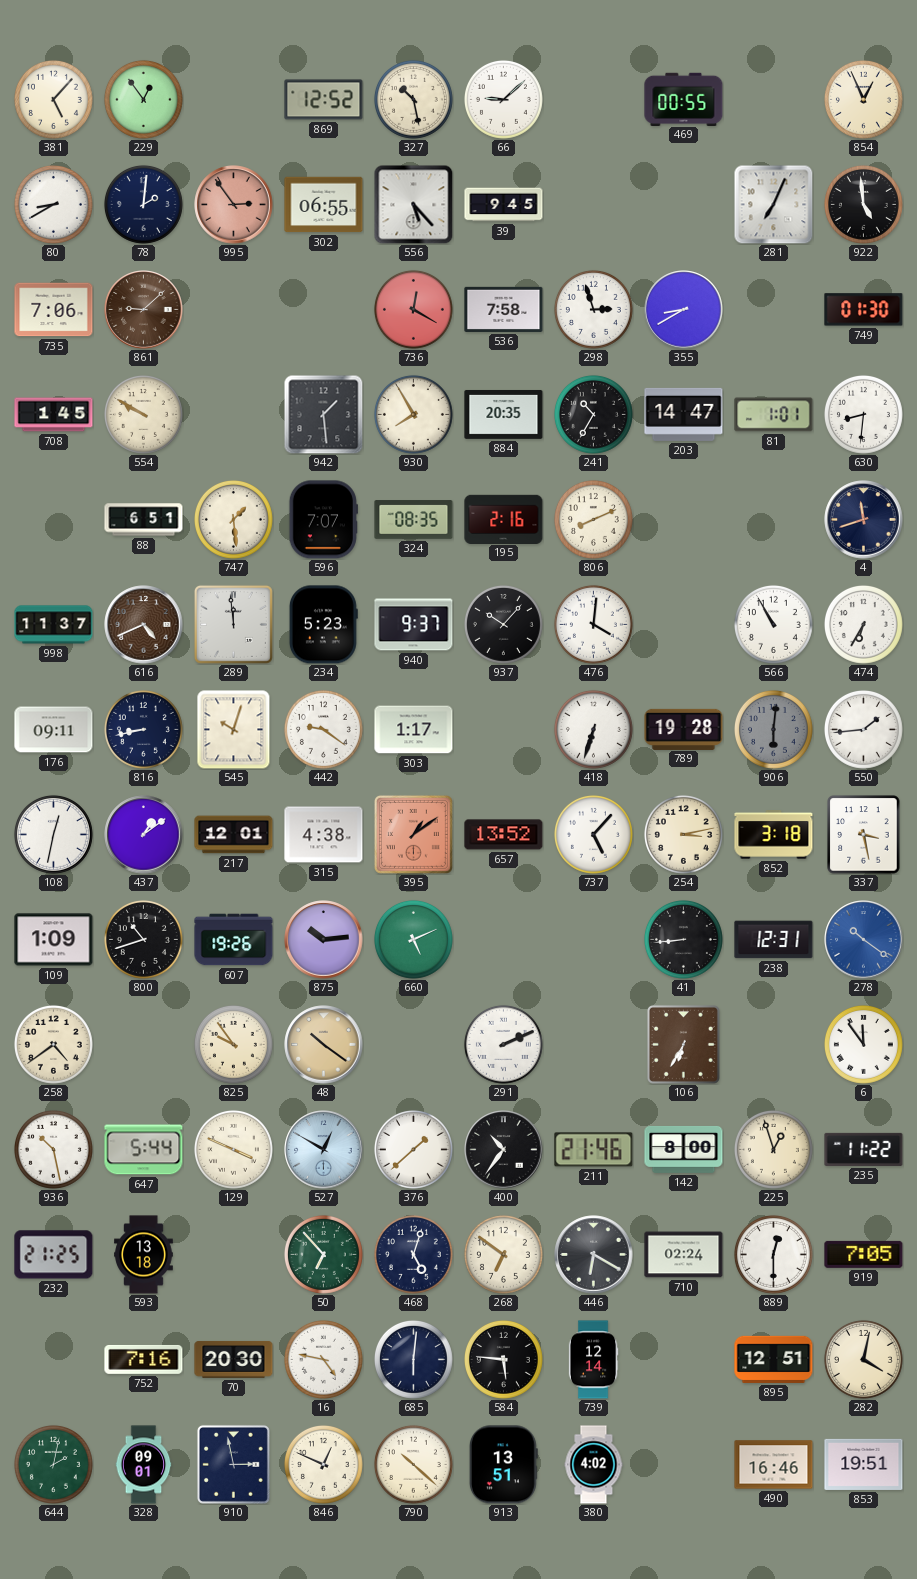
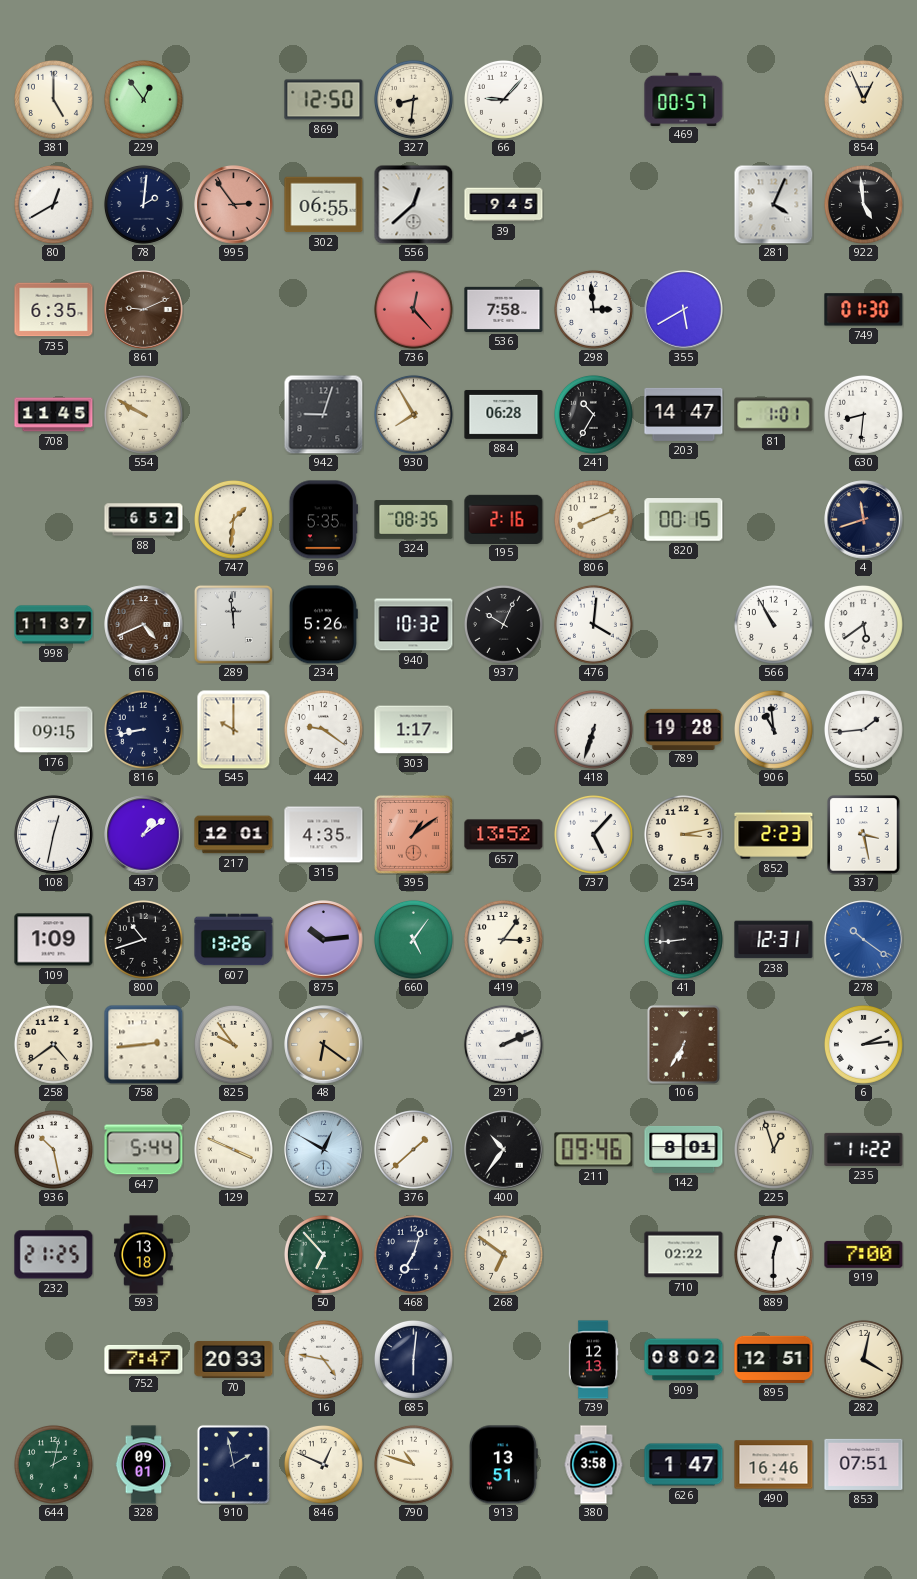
381: 5:07 -> 5:00
869: 12:52 -> 12:50
327: 10:28 -> 8:31
66: 9:08 -> 9:07
469: 00:55 -> 00:57
80: 8:40 -> 12:40
556: 5:23 -> 12:38
281: 7:04 -> 4:04
735: 7:06 -> 6:35
861: 9:08 -> 9:11
736: 12:20 -> 12:23
298: 2:57 -> 2:59
355: 8:40 -> 5:40
708: 1:45 -> 11:45
942: 1:29 -> 9:03
884: 20:35 -> 06:28
88: 6:51 -> 6:52
747: 1:29 -> 1:31
596: 7:07 -> 5:35
820: none -> 00:15
234: 5:23 -> 5:26
940: 9:37 -> 10:32
937: 10:07 -> 10:04
474: 6:35 -> 5:39
176: 09:11 -> 09:15
545: 10:03 -> 10:00
906: 6:01 -> 10:59
906 dial: grey -> white
315: 4:38 -> 4:35
852: 3:18 -> 2:23
607: 19:26 -> 13:26
660: 5:11 -> 5:06
419: none -> 3:06
758: none -> 2:44
48: 10:21 -> 6:21
6: 11:54 -> 2:14
211: 21:46 -> 09:46
142: 8:00 -> 8:01
468: 5:03 -> 7:03
446: 6:20 -> none
710: 02:24 -> 02:22
919: 7:05 -> 7:00
752: 7:16 -> 7:47
70: 20:30 -> 20:33
584: 5:46 -> none
739: 12:14 -> 12:13
909: none -> 08:02
910: 2:58 -> 1:58
790: 10:22 -> 10:48
380: 4:02 -> 3:58
626: none -> 1:47
853: 19:51 -> 07:51
